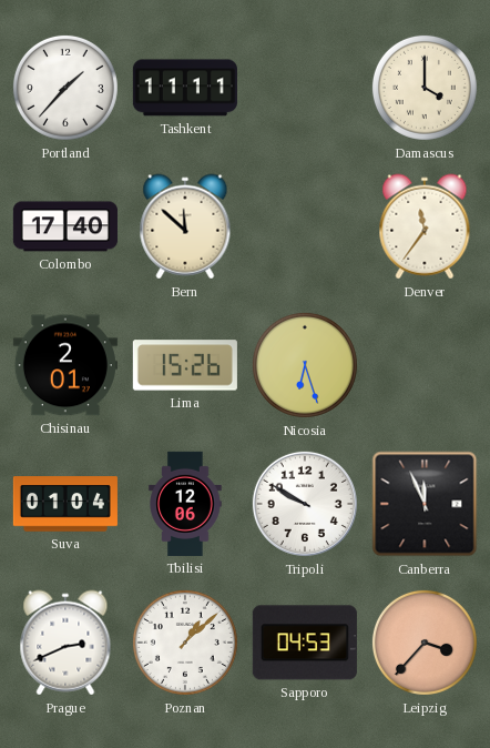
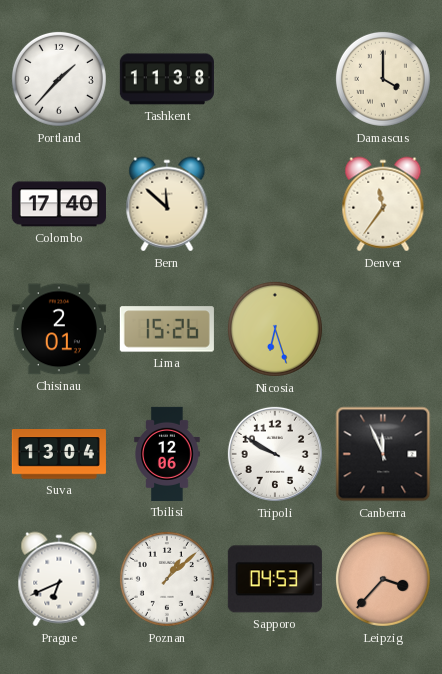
Tashkent: 11:11 -> 11:38
Suva: 01:04 -> 13:04
Prague: 2:41 -> 6:41
